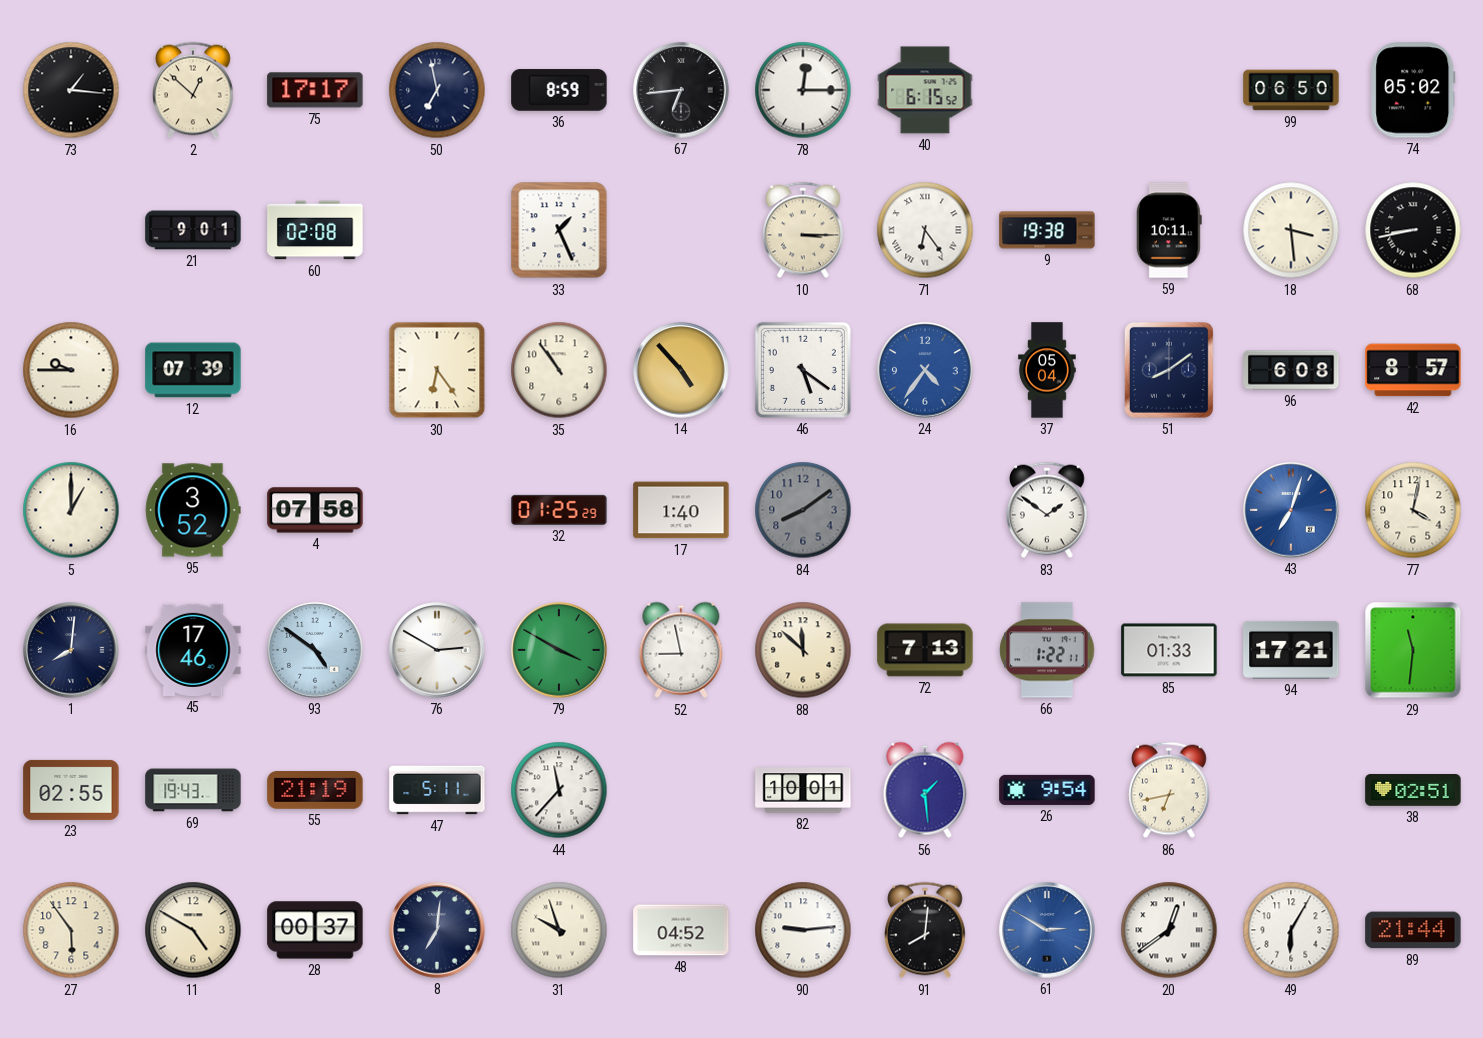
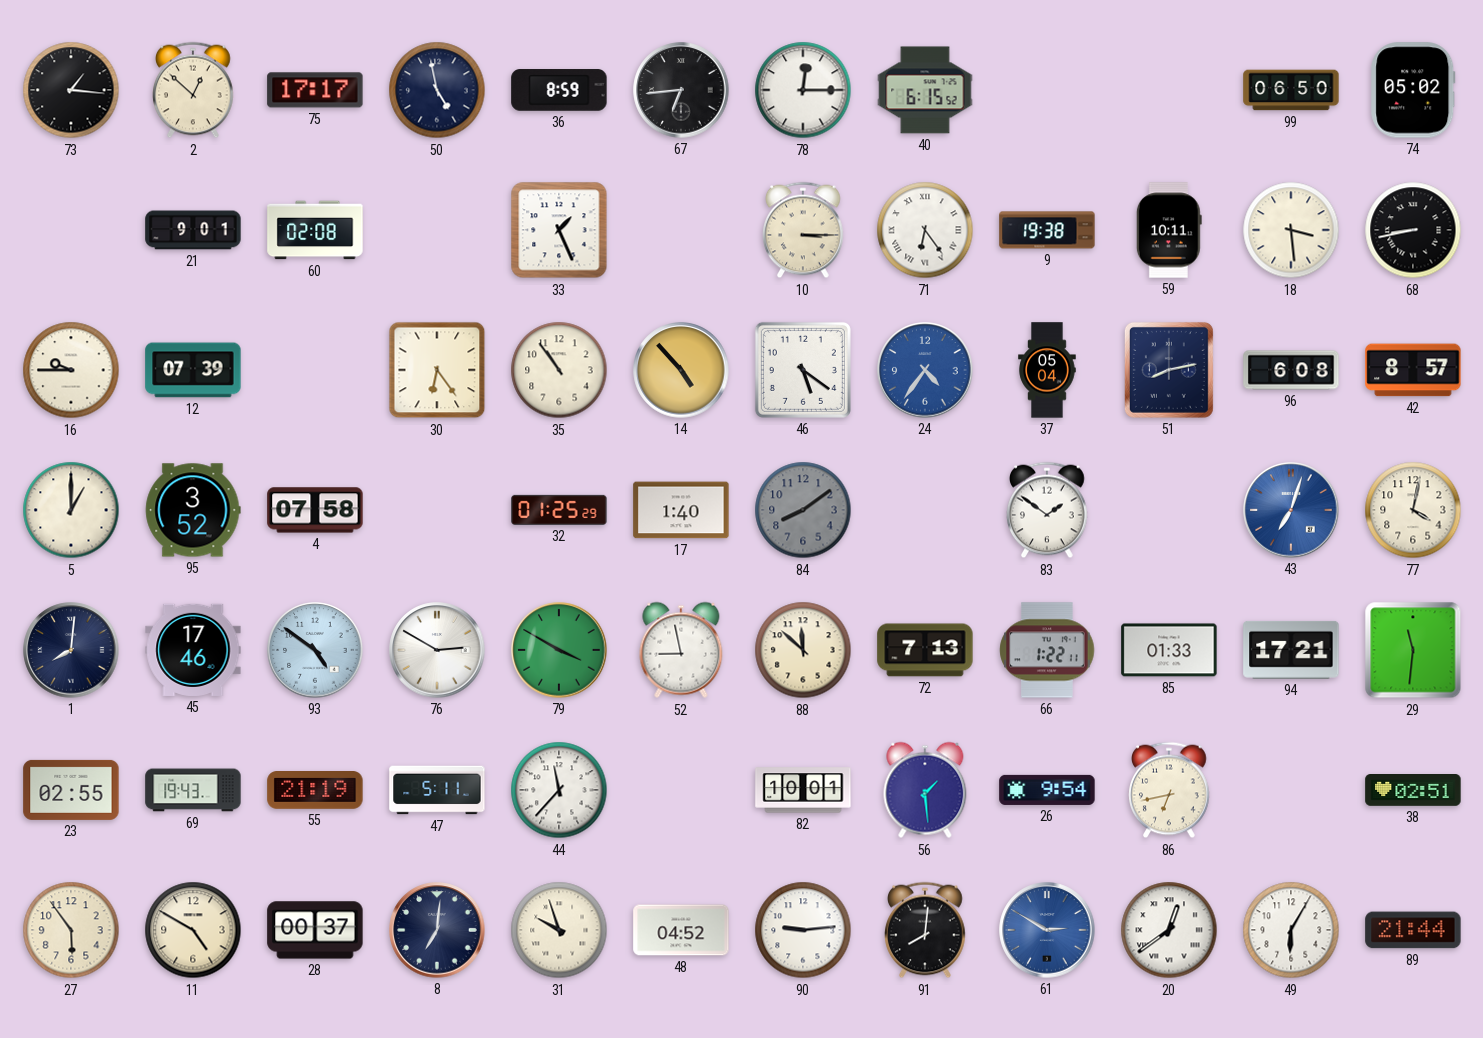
50: 6:58 -> 4:58
51: 8:09 -> 8:13
